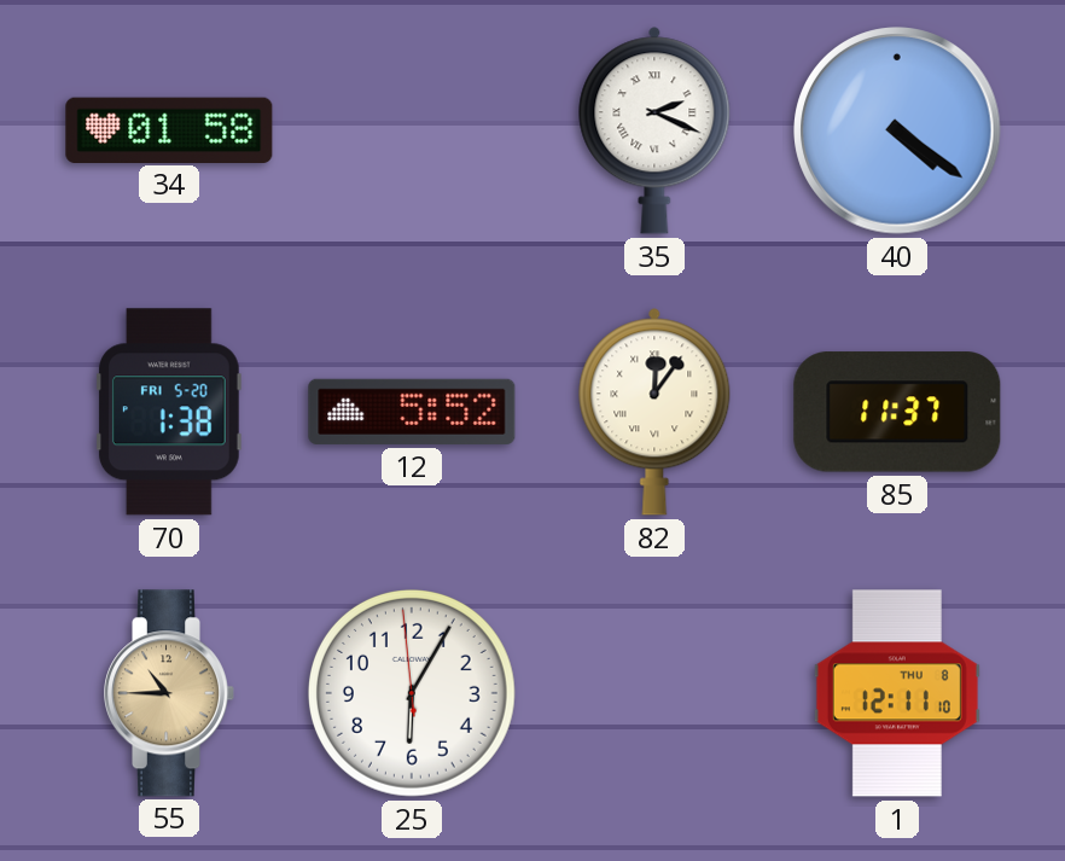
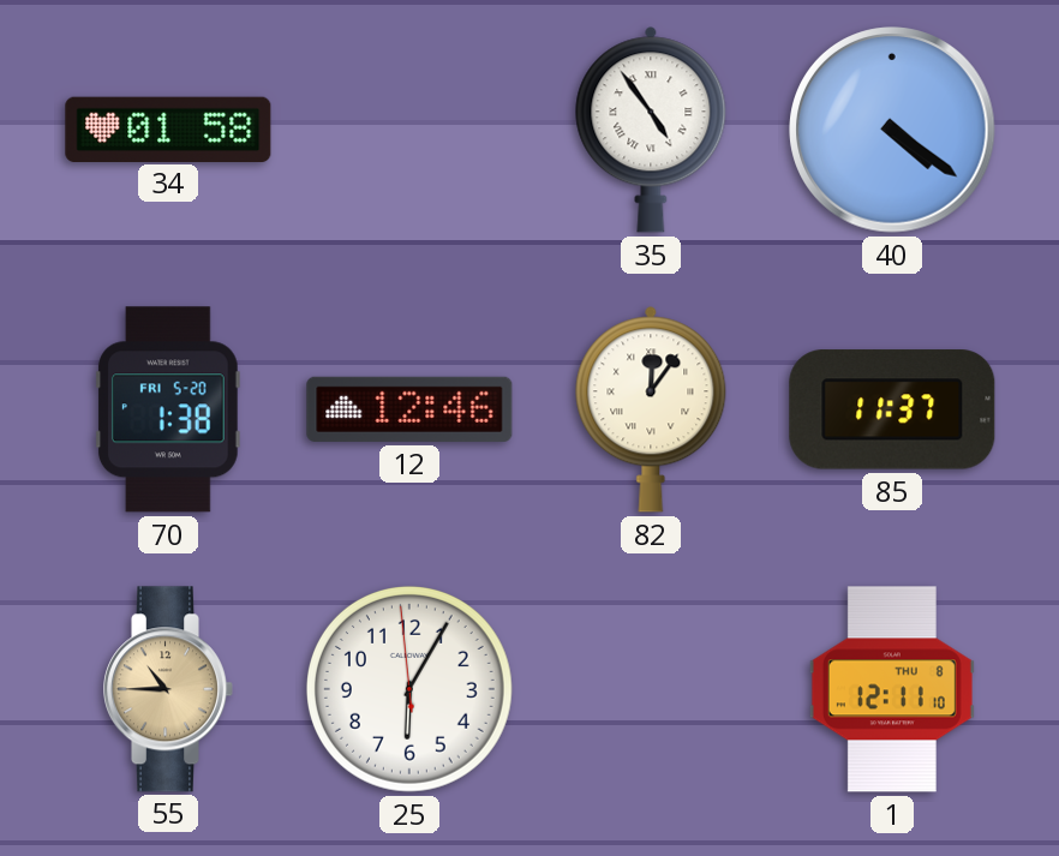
35: 2:19 -> 4:54
12: 5:52 -> 12:46
